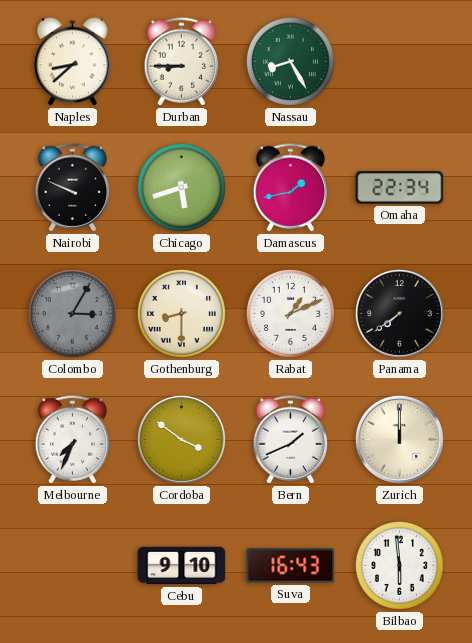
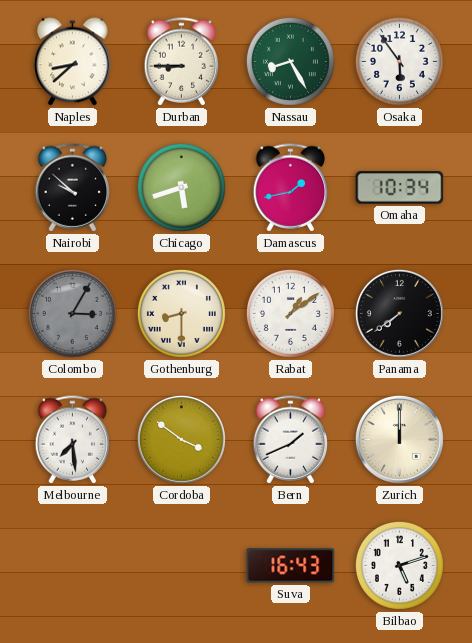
Osaka: none -> 5:54
Nairobi: 9:49 -> 9:52
Omaha: 22:34 -> 10:34
Rabat: 1:11 -> 1:09
Melbourne: 7:34 -> 7:29
Cebu: 9:10 -> none
Bilbao: 5:59 -> 5:12
